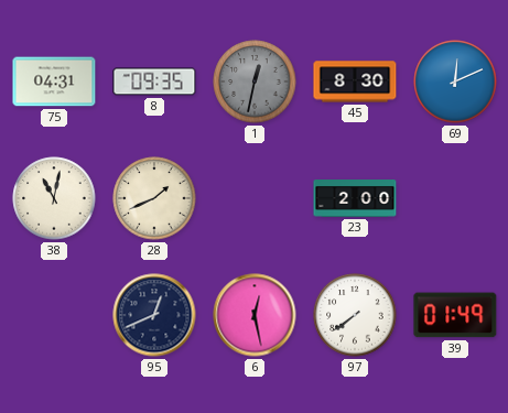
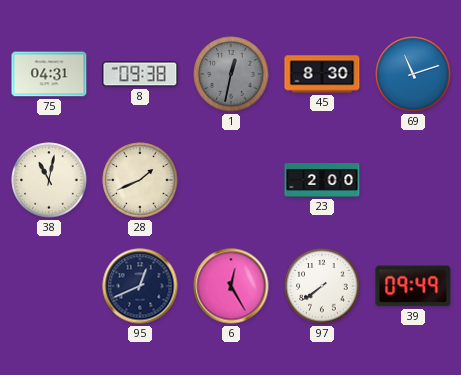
8: 09:35 -> 09:38
69: 12:11 -> 11:12
6: 12:28 -> 12:25
39: 01:49 -> 09:49
